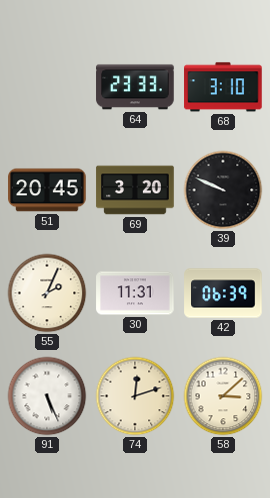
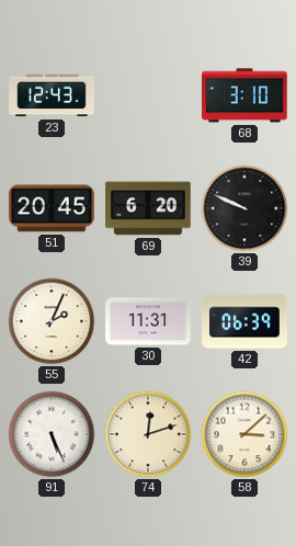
23: none -> 12:43
64: 23:33 -> none
69: 3:20 -> 6:20
